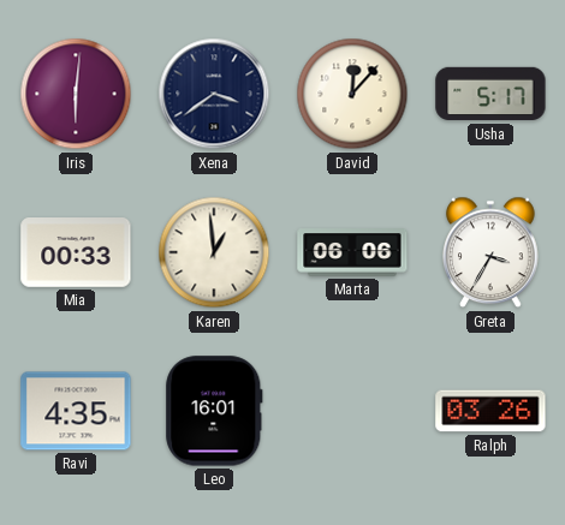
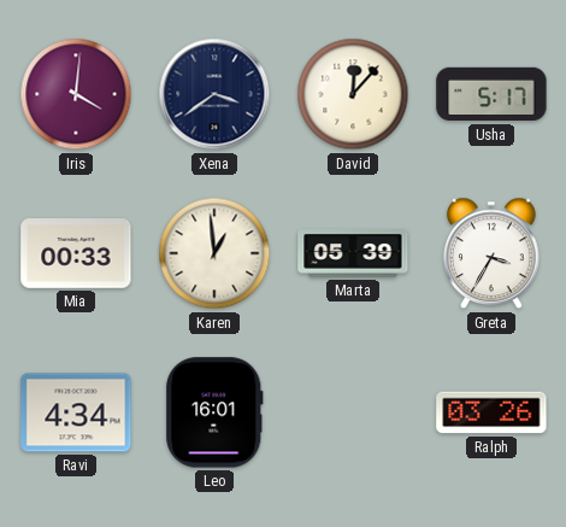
Iris: 6:01 -> 4:01
Marta: 06:06 -> 05:39
Ravi: 4:35 -> 4:34
